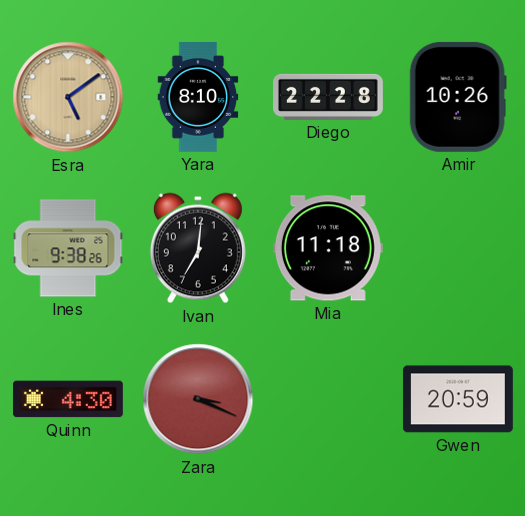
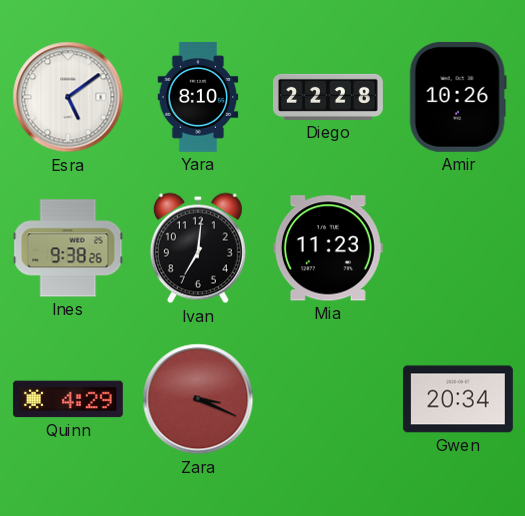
Esra dial: champagne -> white
Mia: 11:18 -> 11:23
Quinn: 4:30 -> 4:29
Gwen: 20:59 -> 20:34
